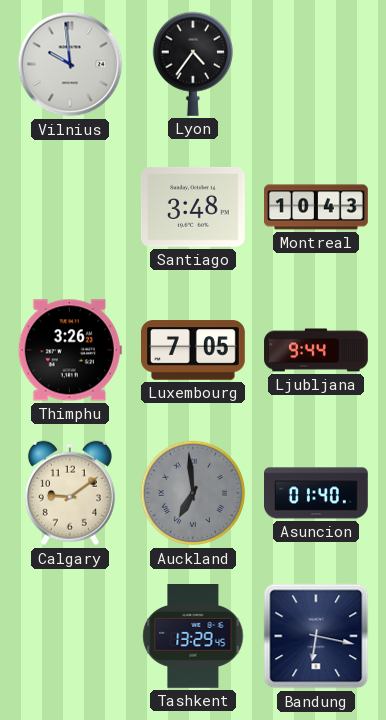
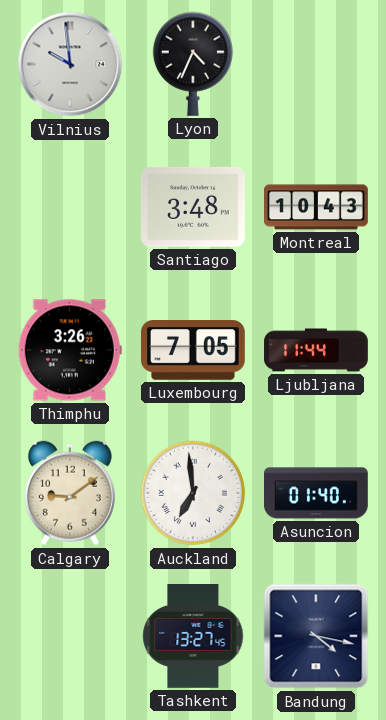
Lyon: 4:36 -> 4:34
Ljubljana: 9:44 -> 11:44
Auckland dial: grey -> white
Tashkent: 13:29 -> 13:27
Bandung: 6:17 -> 4:17
